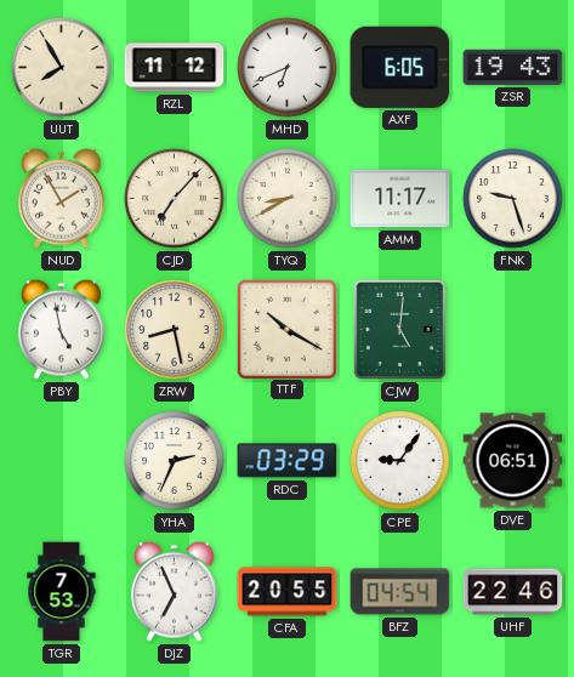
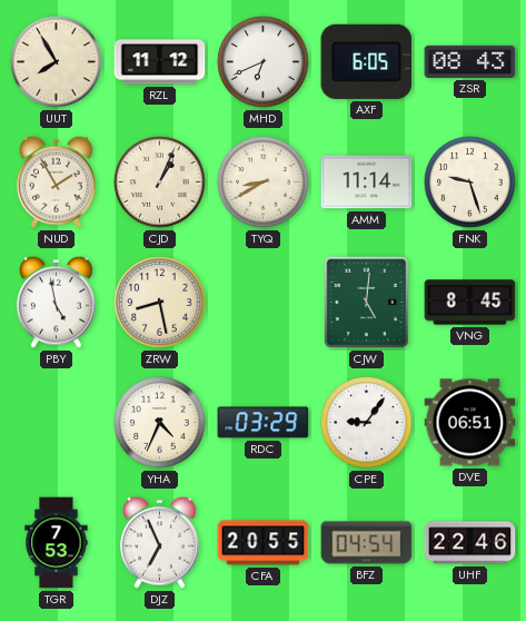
ZSR: 19:43 -> 08:43
CJD: 7:07 -> 1:04
AMM: 11:17 -> 11:14
TTF: 10:20 -> none
VNG: none -> 8:45
YHA: 2:34 -> 4:34
